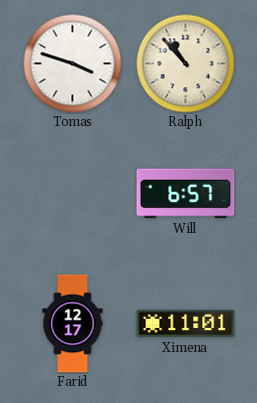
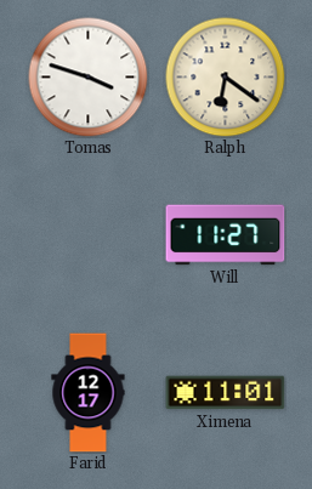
Ralph: 10:53 -> 6:21
Will: 6:57 -> 11:27
